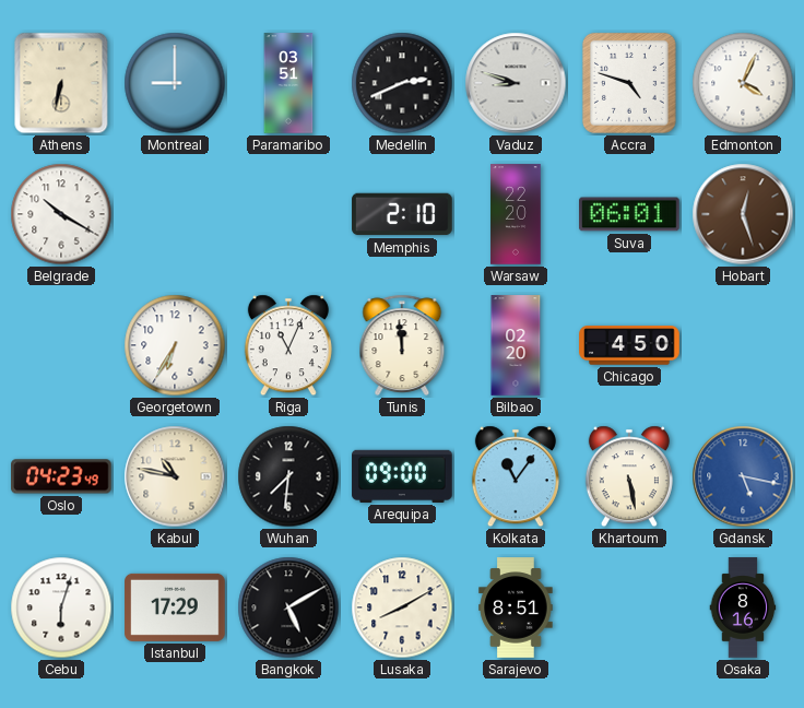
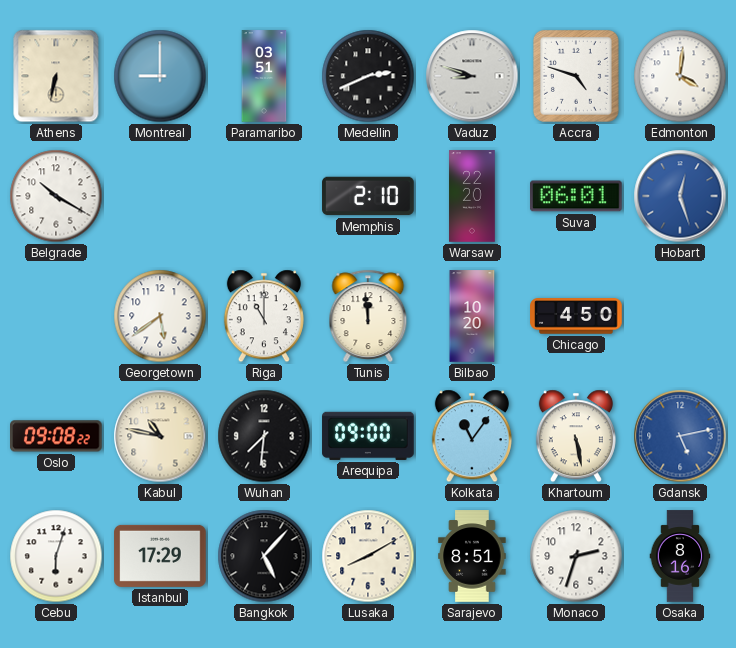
Edmonton: 4:04 -> 4:01
Hobart dial: brown -> blue
Georgetown: 6:35 -> 5:39
Riga: 11:04 -> 11:00
Bilbao: 02:20 -> 10:20
Oslo: 04:23 -> 09:08
Gdansk: 5:17 -> 5:13
Bangkok: 5:10 -> 5:07
Monaco: none -> 2:33
